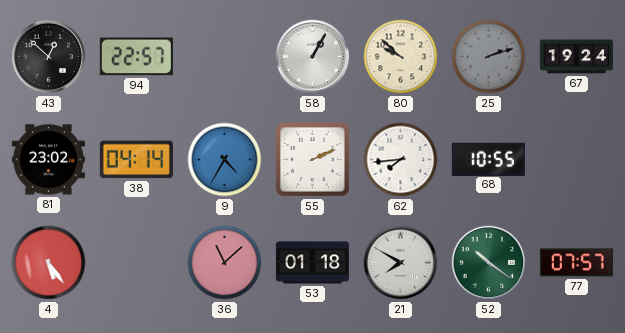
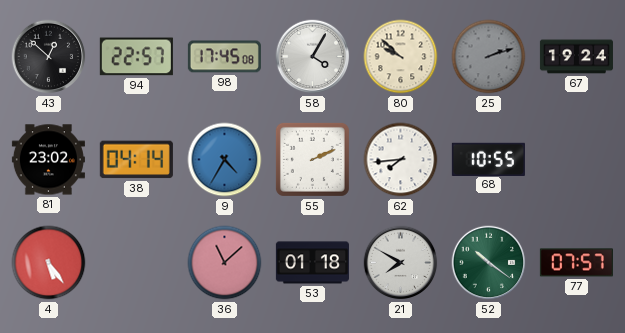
98: none -> 17:45
58: 1:05 -> 4:05
